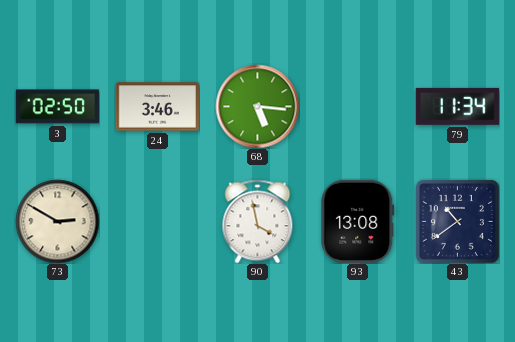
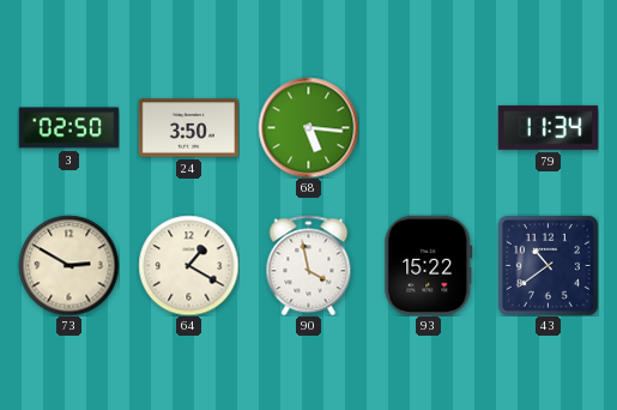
24: 3:46 -> 3:50
64: none -> 1:20
93: 13:08 -> 15:22
